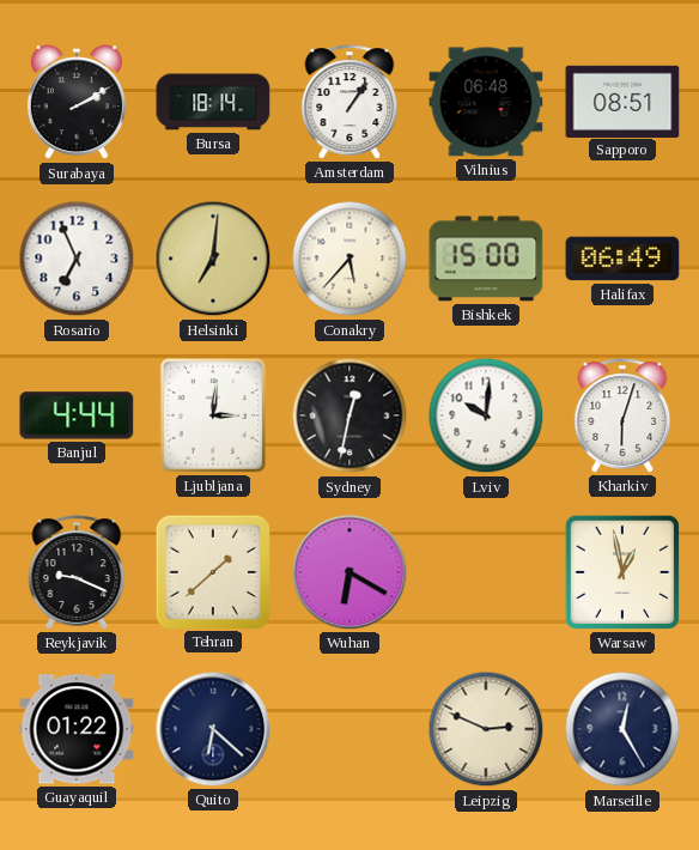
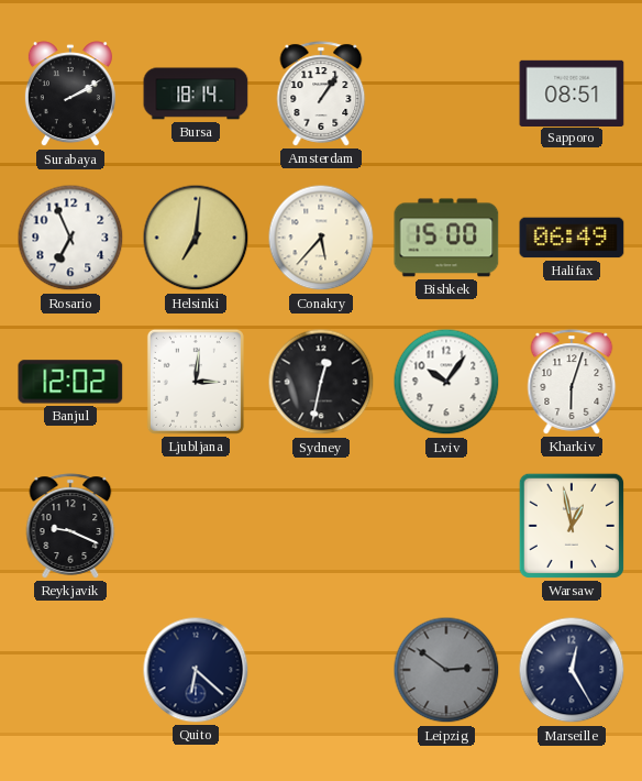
Vilnius: 06:48 -> none
Banjul: 4:44 -> 12:02
Lviv: 10:01 -> 10:06
Tehran: 1:38 -> none
Wuhan: 6:20 -> none
Guayaquil: 01:22 -> none
Leipzig: 2:49 -> 2:51
Leipzig dial: cream -> grey
